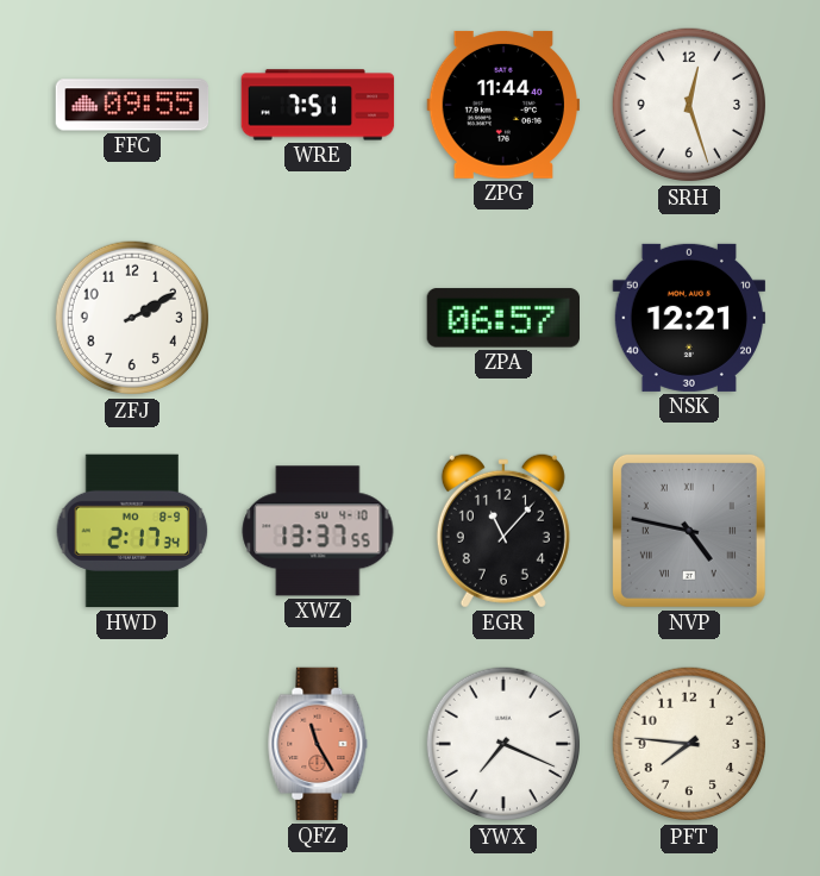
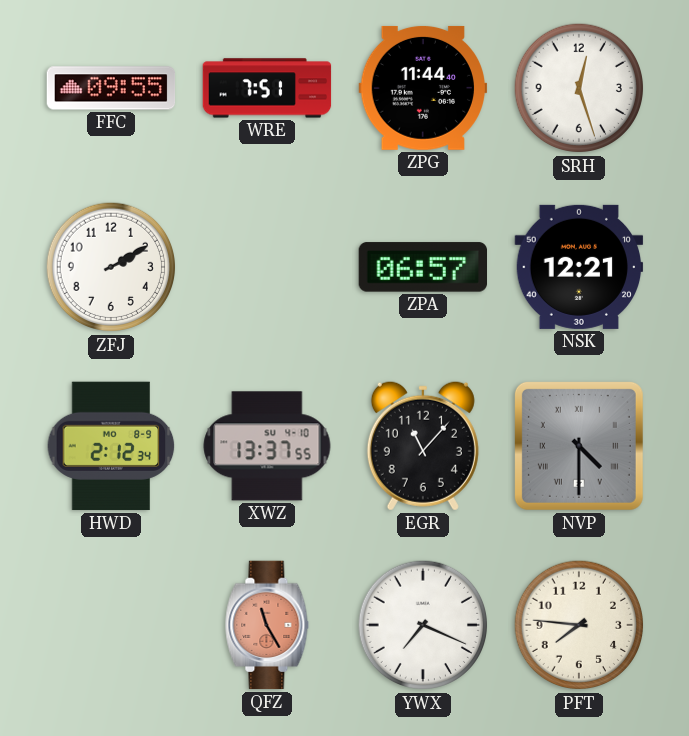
HWD: 2:17 -> 2:12
NVP: 4:47 -> 4:30
